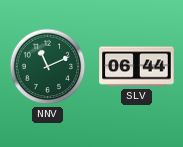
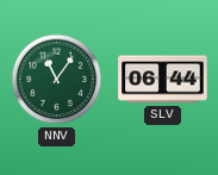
NNV: 11:11 -> 11:06
